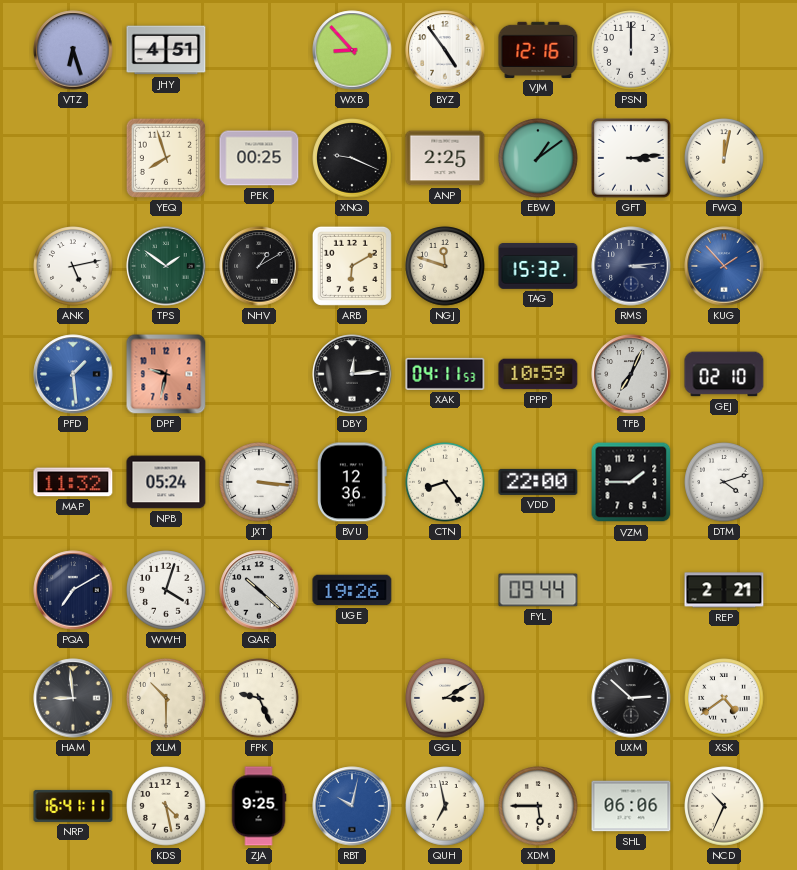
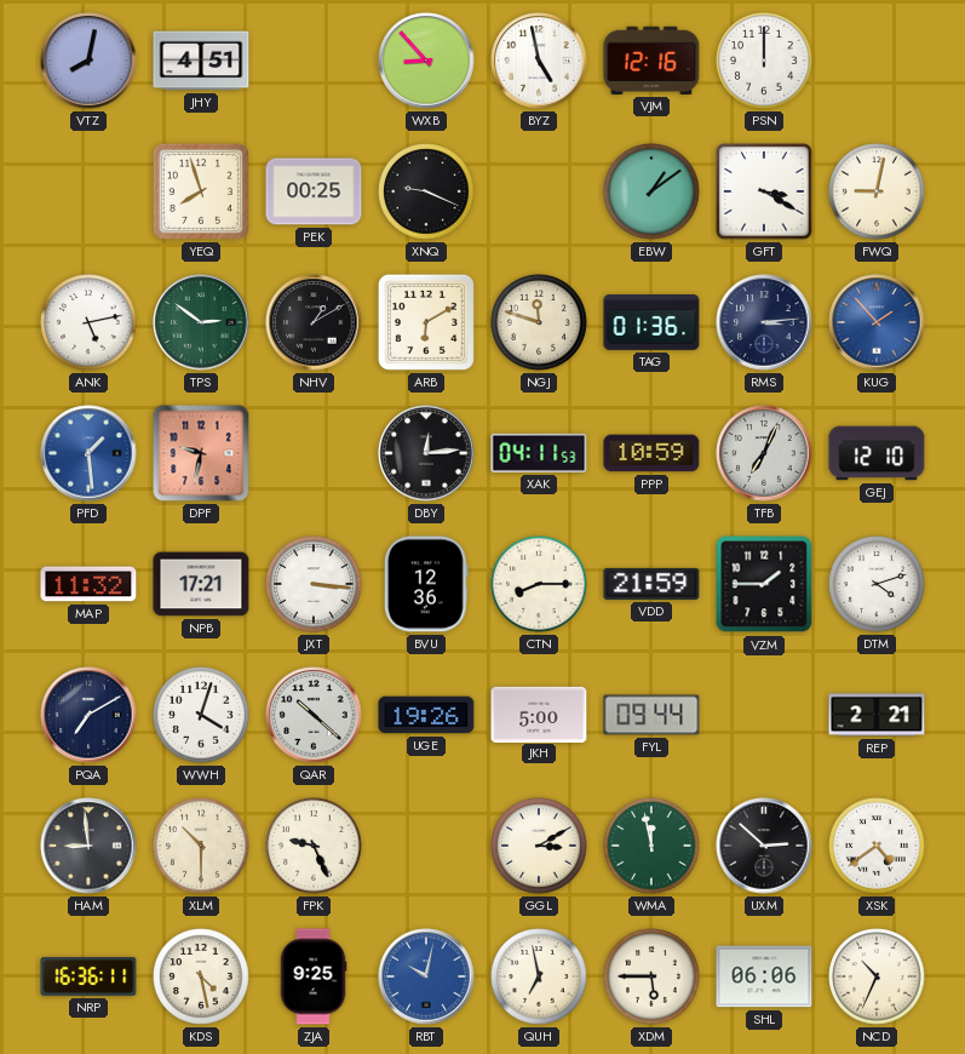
VTZ: 6:27 -> 8:02
BYZ: 4:54 -> 4:58
ANP: 2:25 -> none
GFT: 3:14 -> 3:20
FWQ: 12:02 -> 9:02
TPS: 1:51 -> 2:51
TAG: 15:32 -> 01:36
GEJ: 02:10 -> 12:10
NPB: 05:24 -> 17:21
CTN: 8:24 -> 8:15
VDD: 22:00 -> 21:59
JKH: none -> 5:00
WMA: none -> 11:58
NRP: 16:41 -> 16:36
